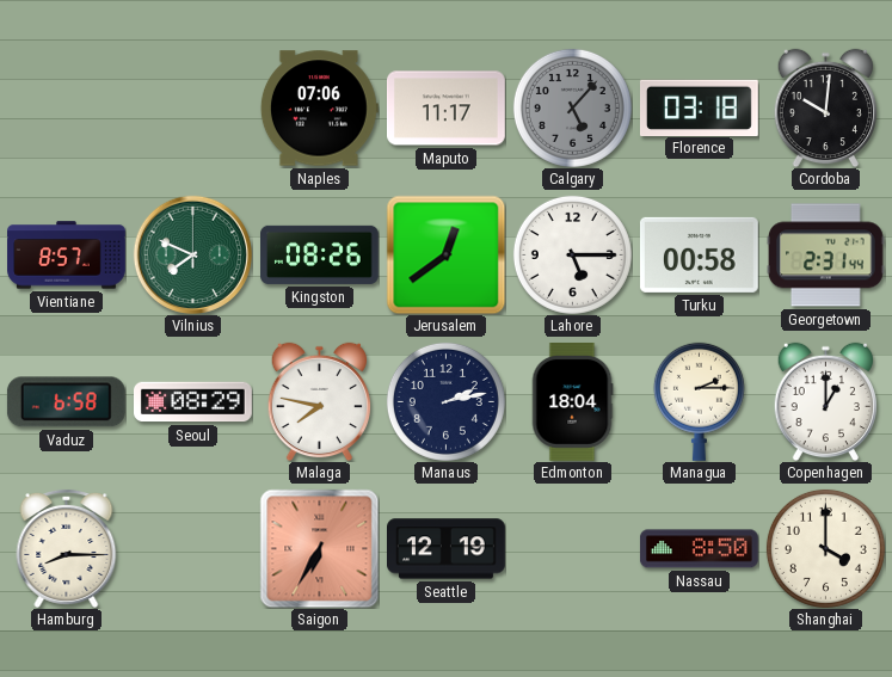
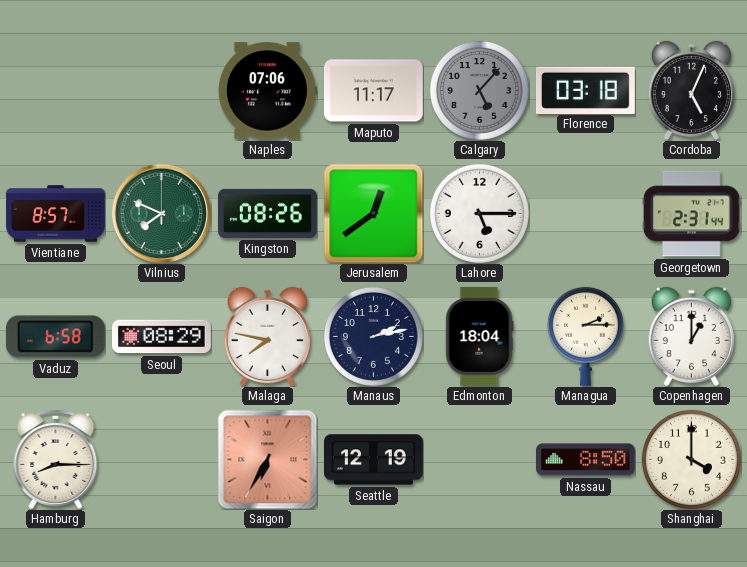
Cordoba: 10:01 -> 5:04
Turku: 00:58 -> none
